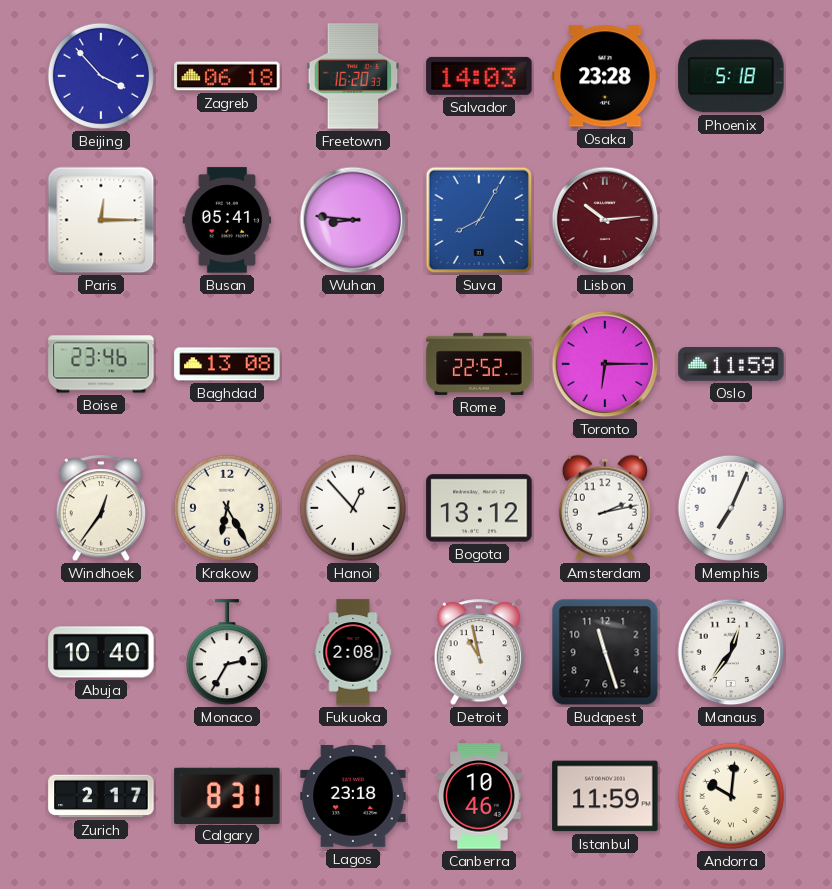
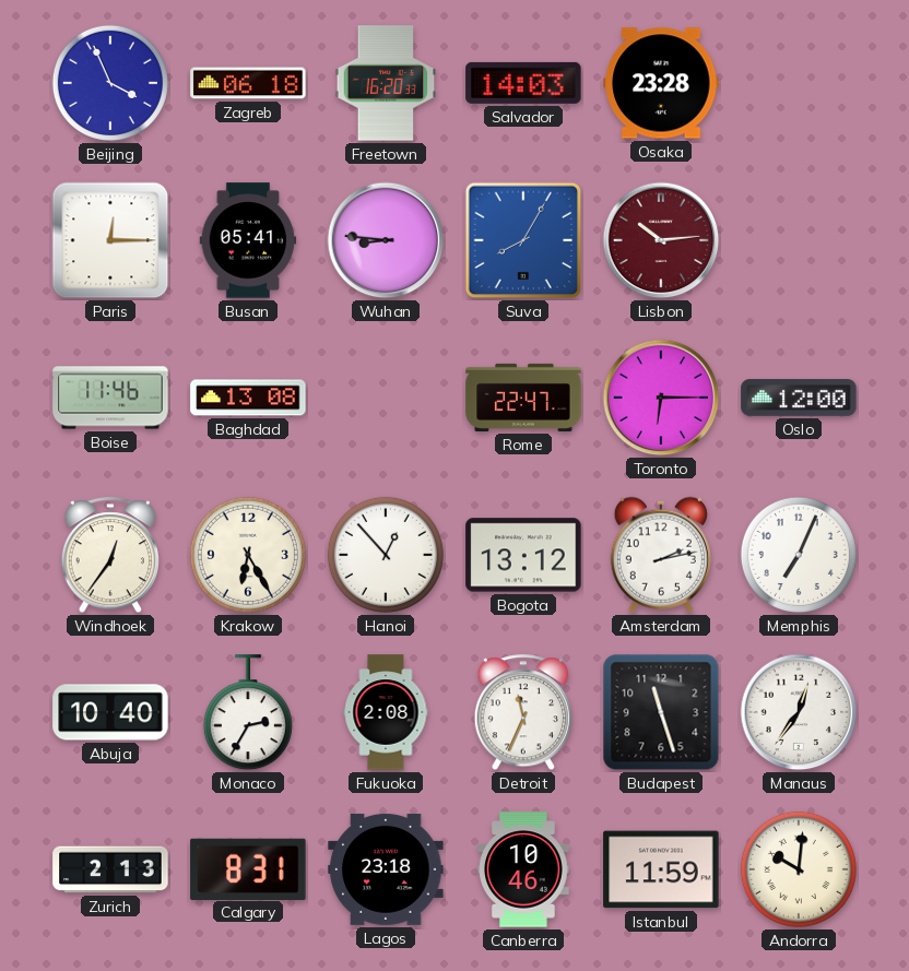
Beijing: 3:53 -> 3:56
Phoenix: 5:18 -> none
Boise: 23:46 -> 11:46
Rome: 22:52 -> 22:47
Oslo: 11:59 -> 12:00
Detroit: 10:58 -> 11:34
Zurich: 2:17 -> 2:13
